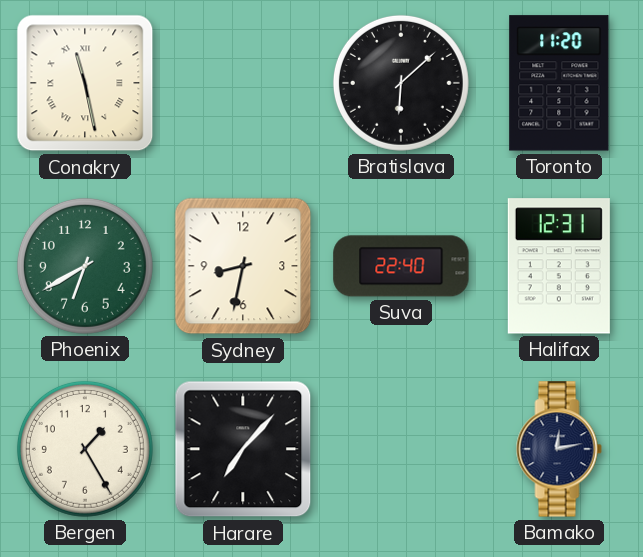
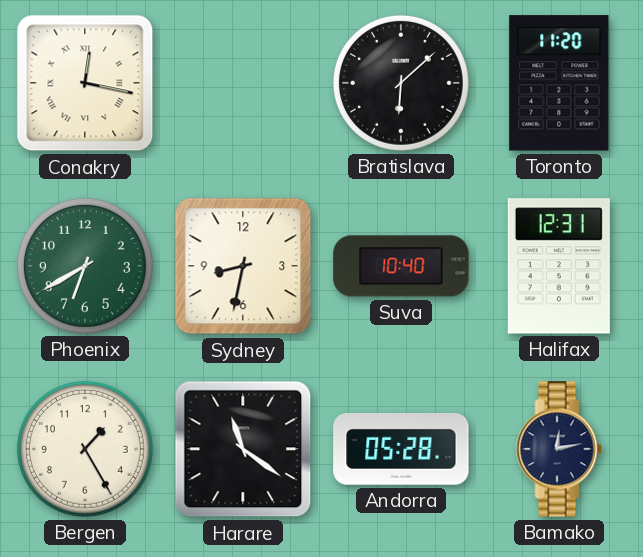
Conakry: 11:28 -> 12:17
Suva: 22:40 -> 10:40
Harare: 7:07 -> 11:21
Andorra: none -> 05:28
